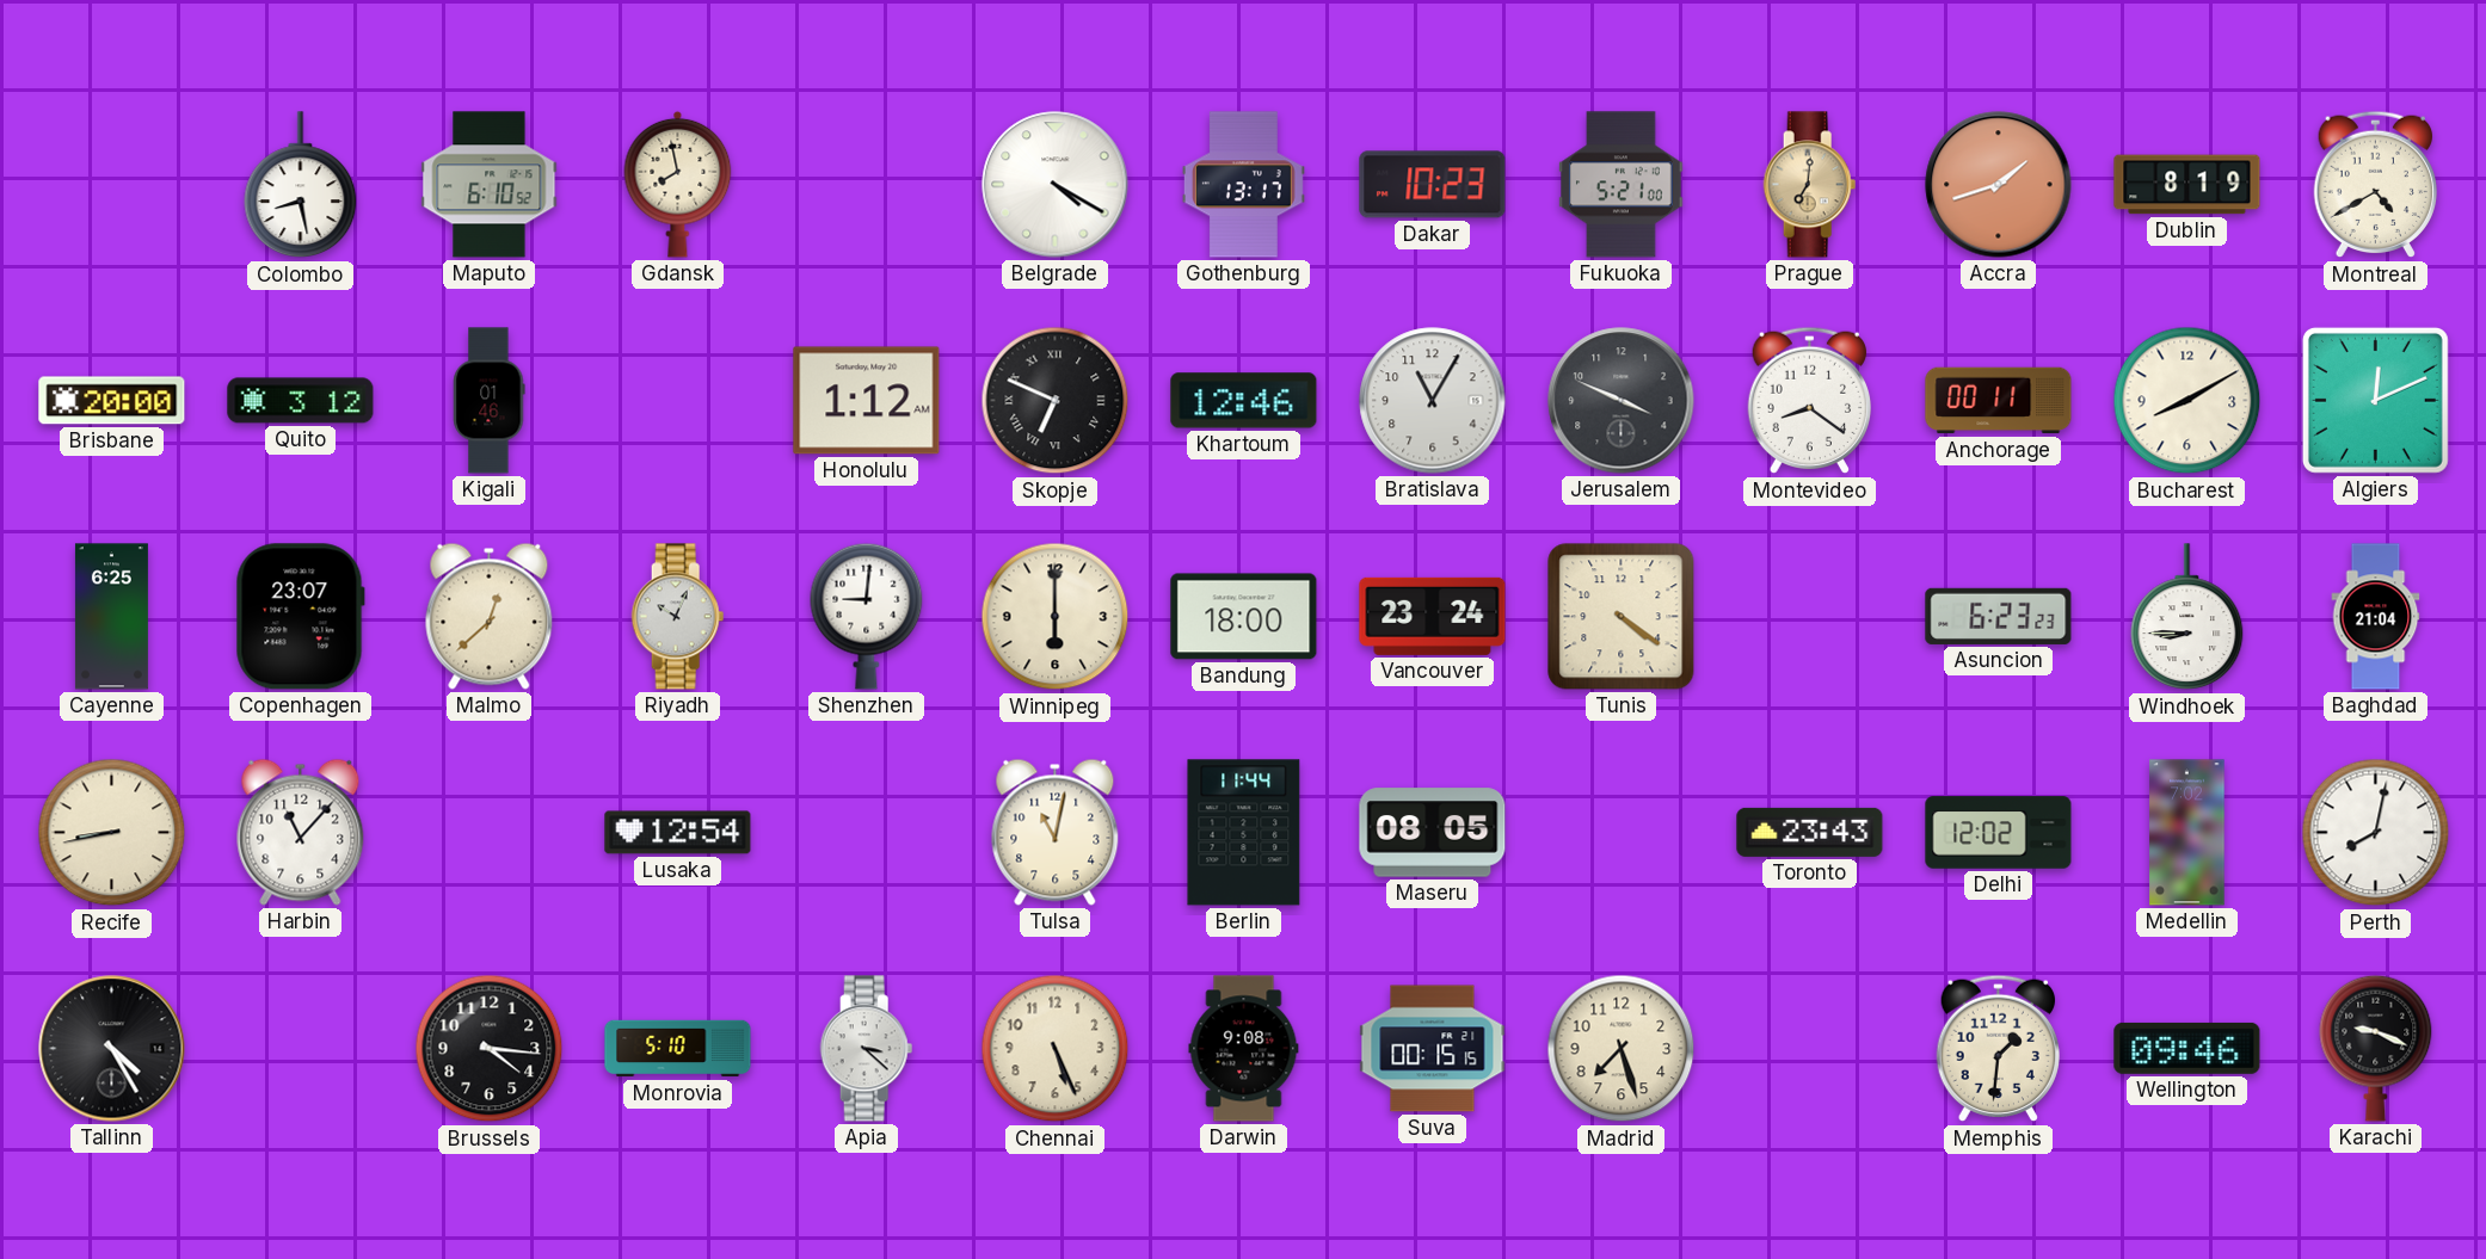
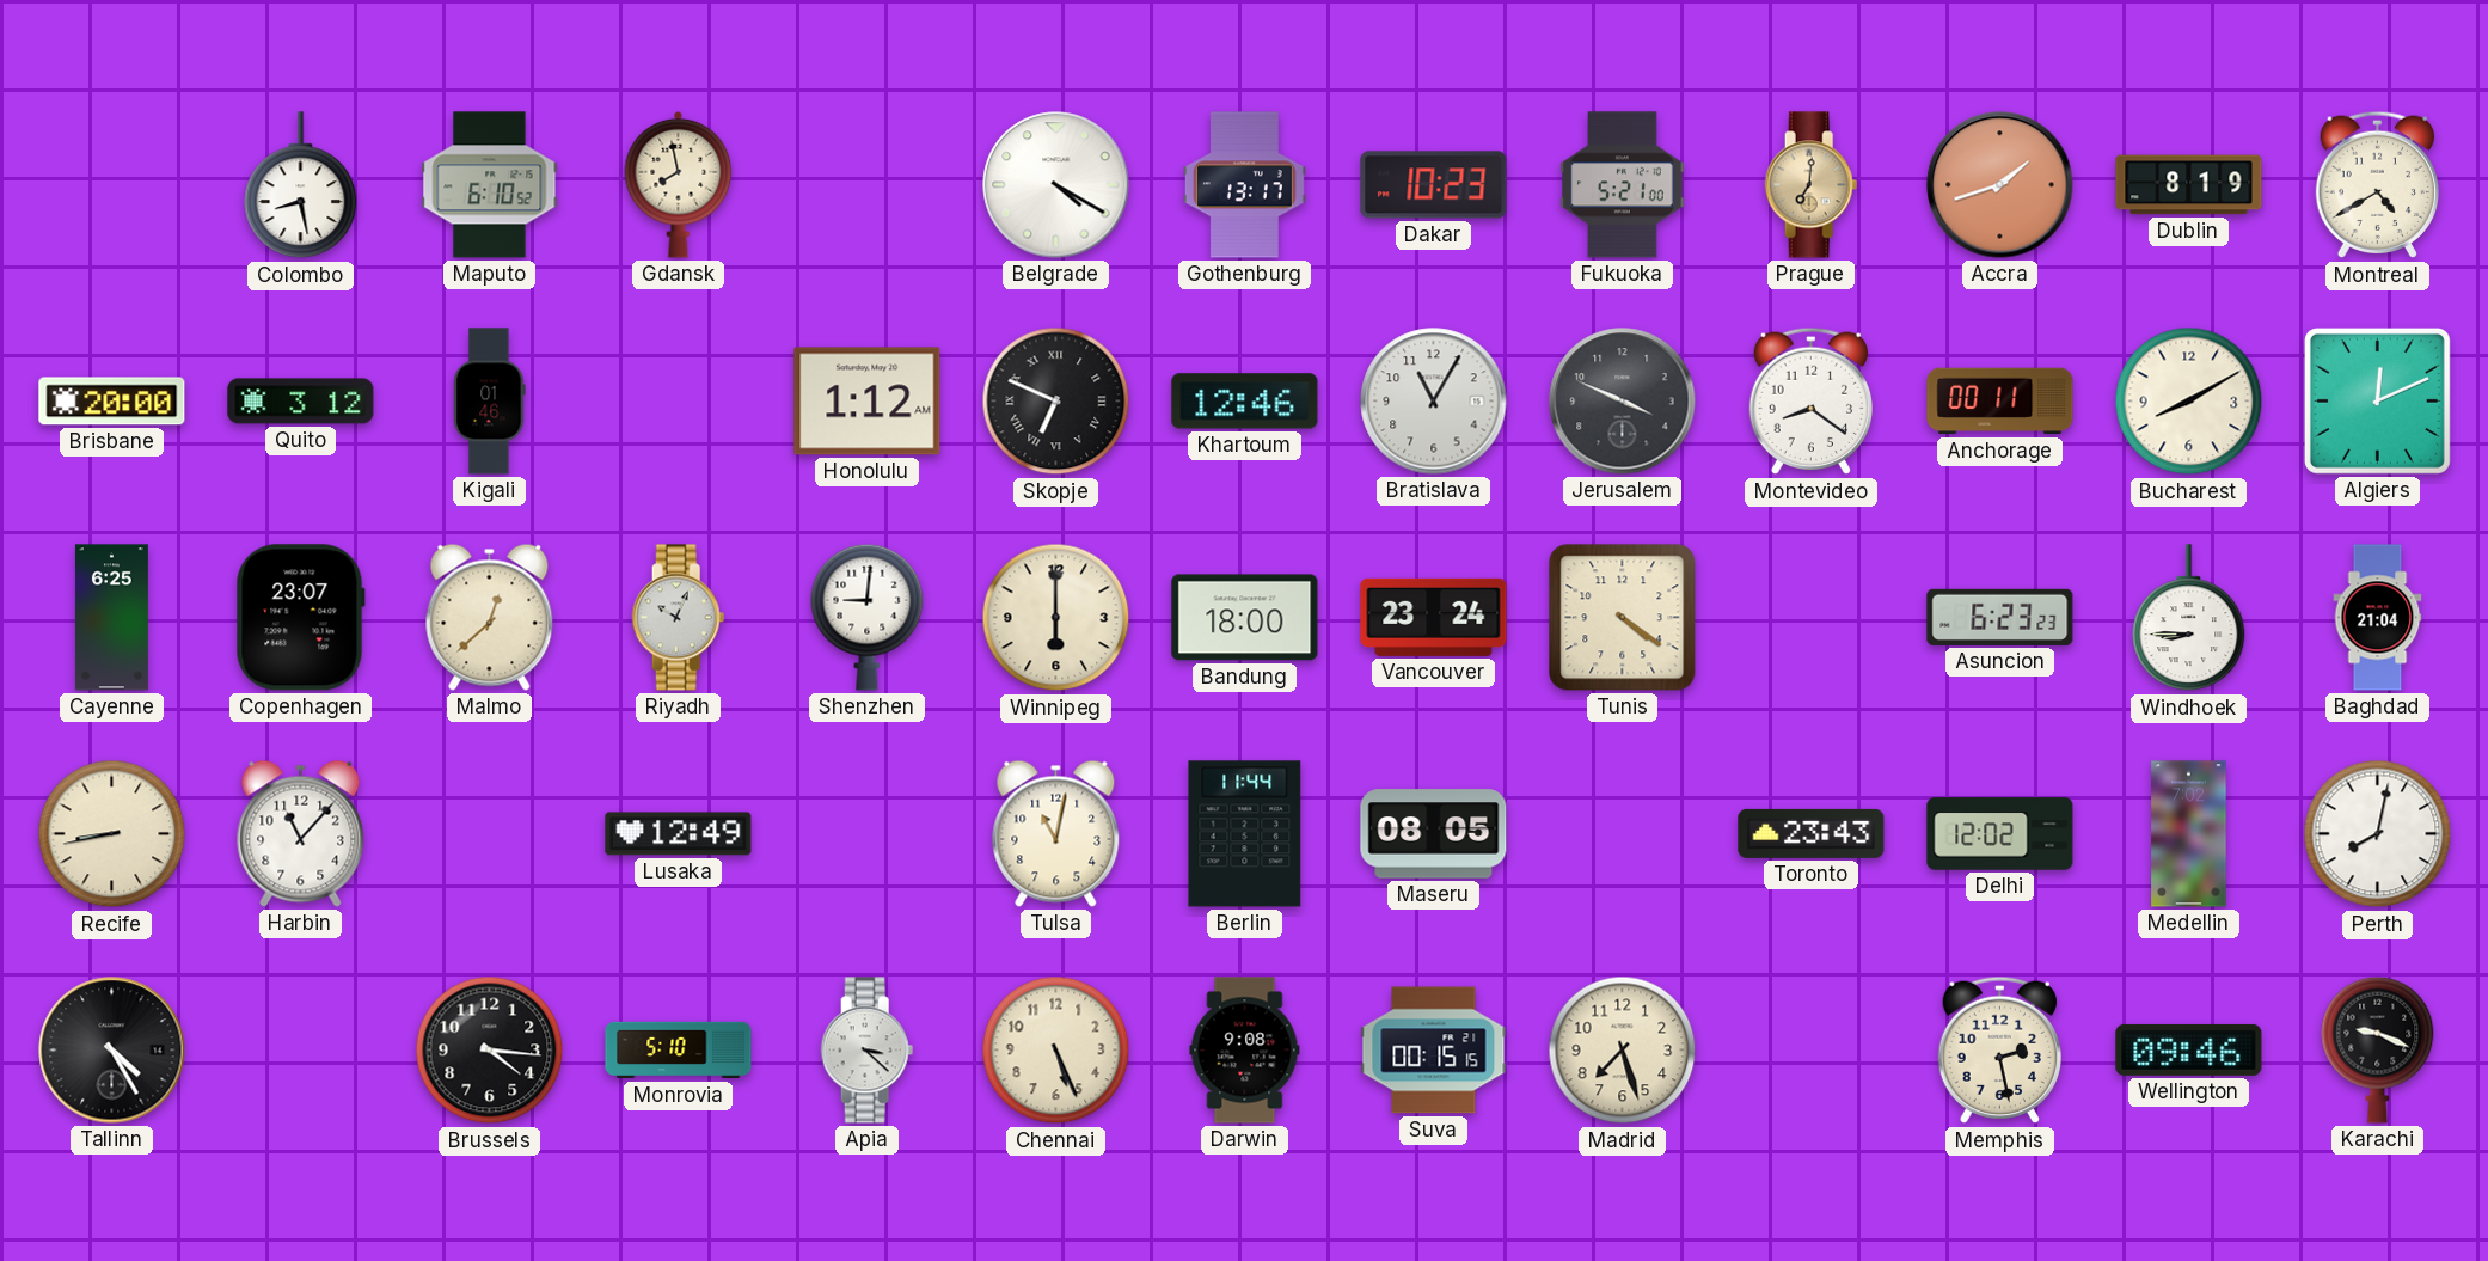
Lusaka: 12:54 -> 12:49
Memphis: 1:31 -> 2:28
